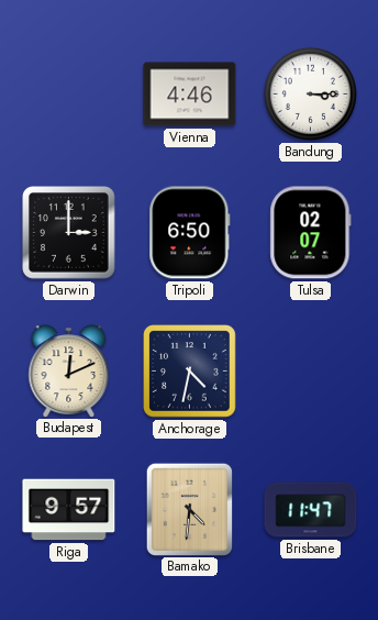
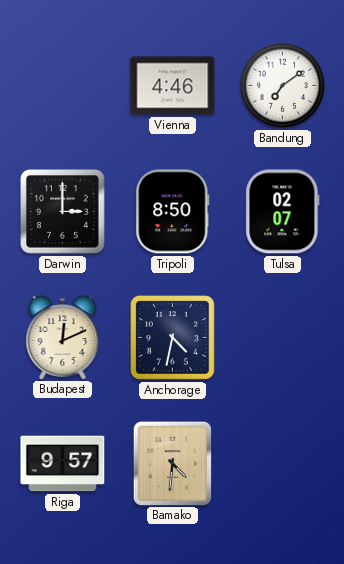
Bandung: 3:15 -> 7:09
Tripoli: 6:50 -> 8:50
Brisbane: 11:47 -> none
